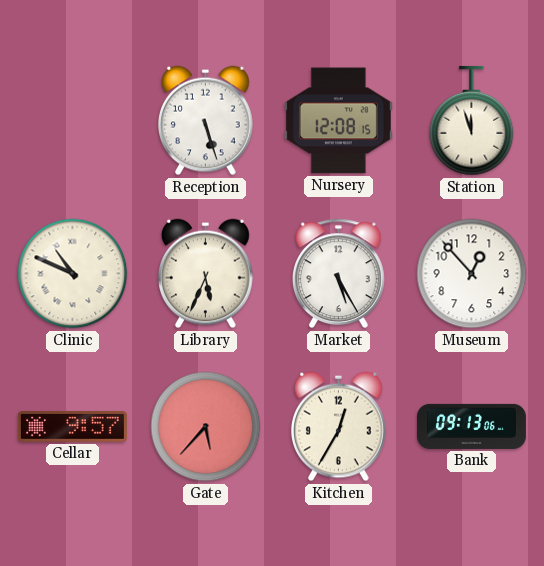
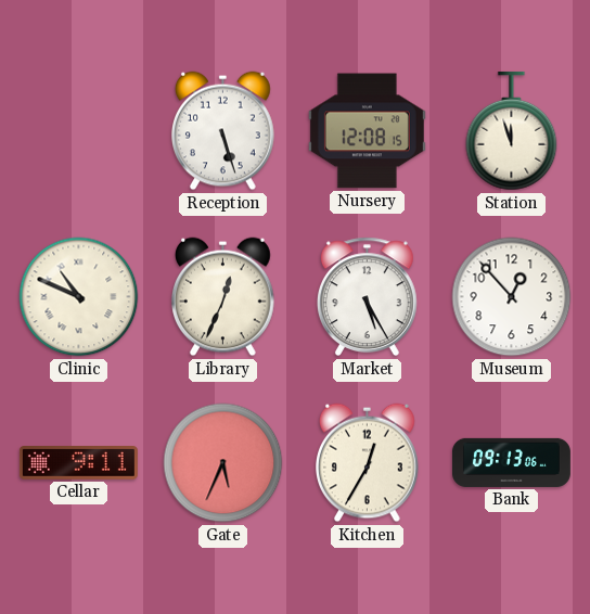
Library: 5:34 -> 12:34
Cellar: 9:57 -> 9:11
Gate: 5:37 -> 5:34
